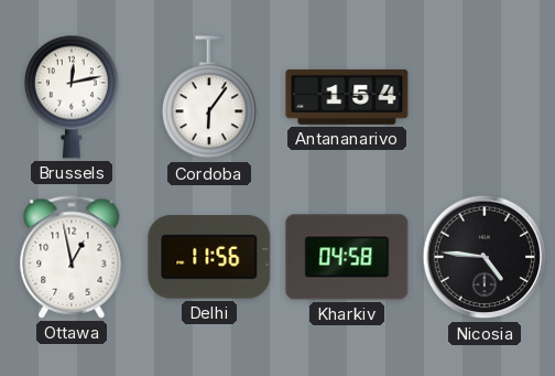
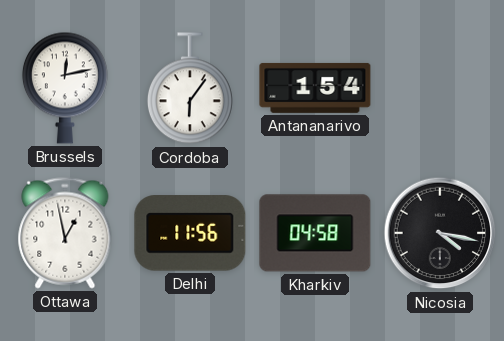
Nicosia: 4:46 -> 4:17
